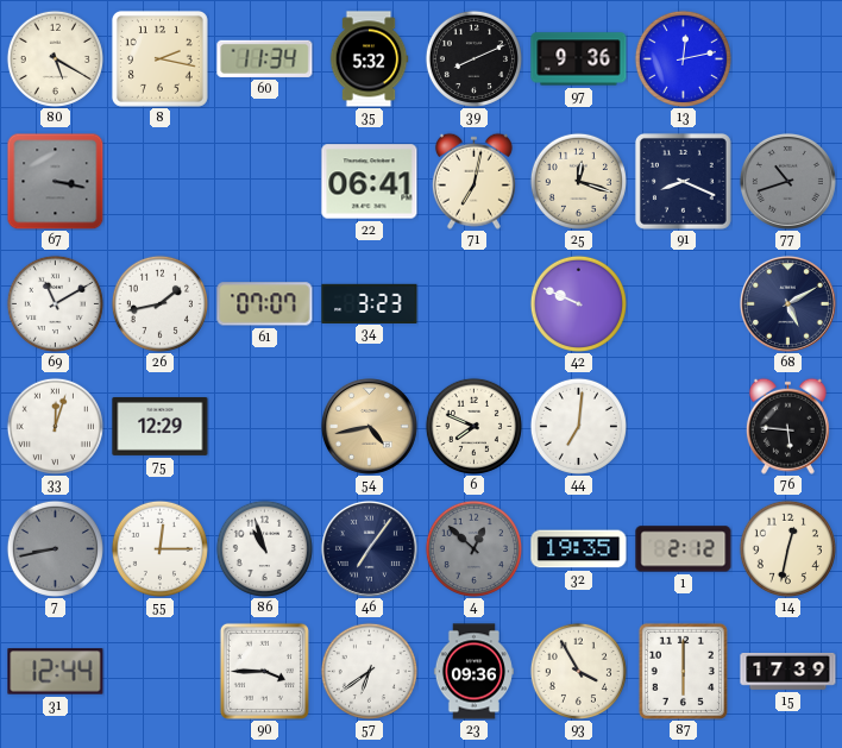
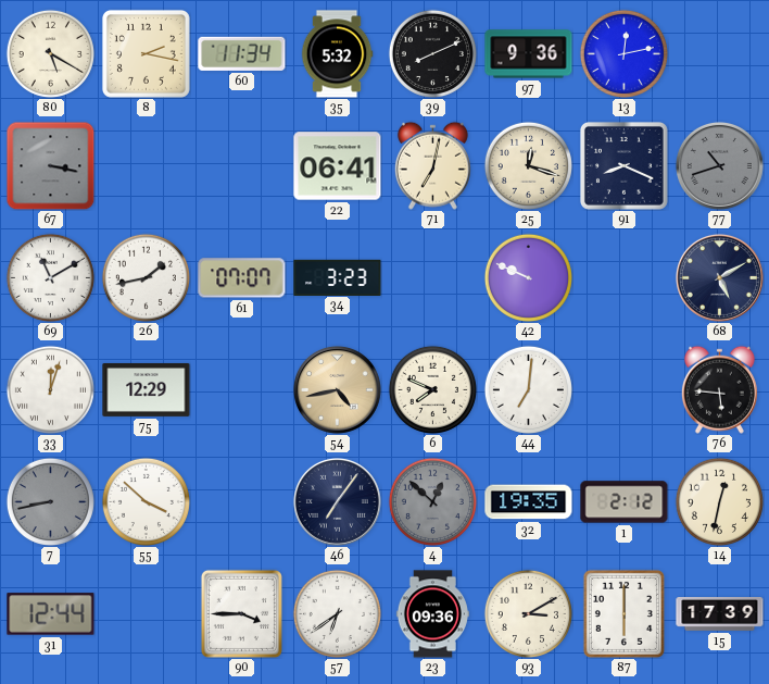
55: 12:15 -> 3:52
86: 10:57 -> none
93: 3:55 -> 3:10
